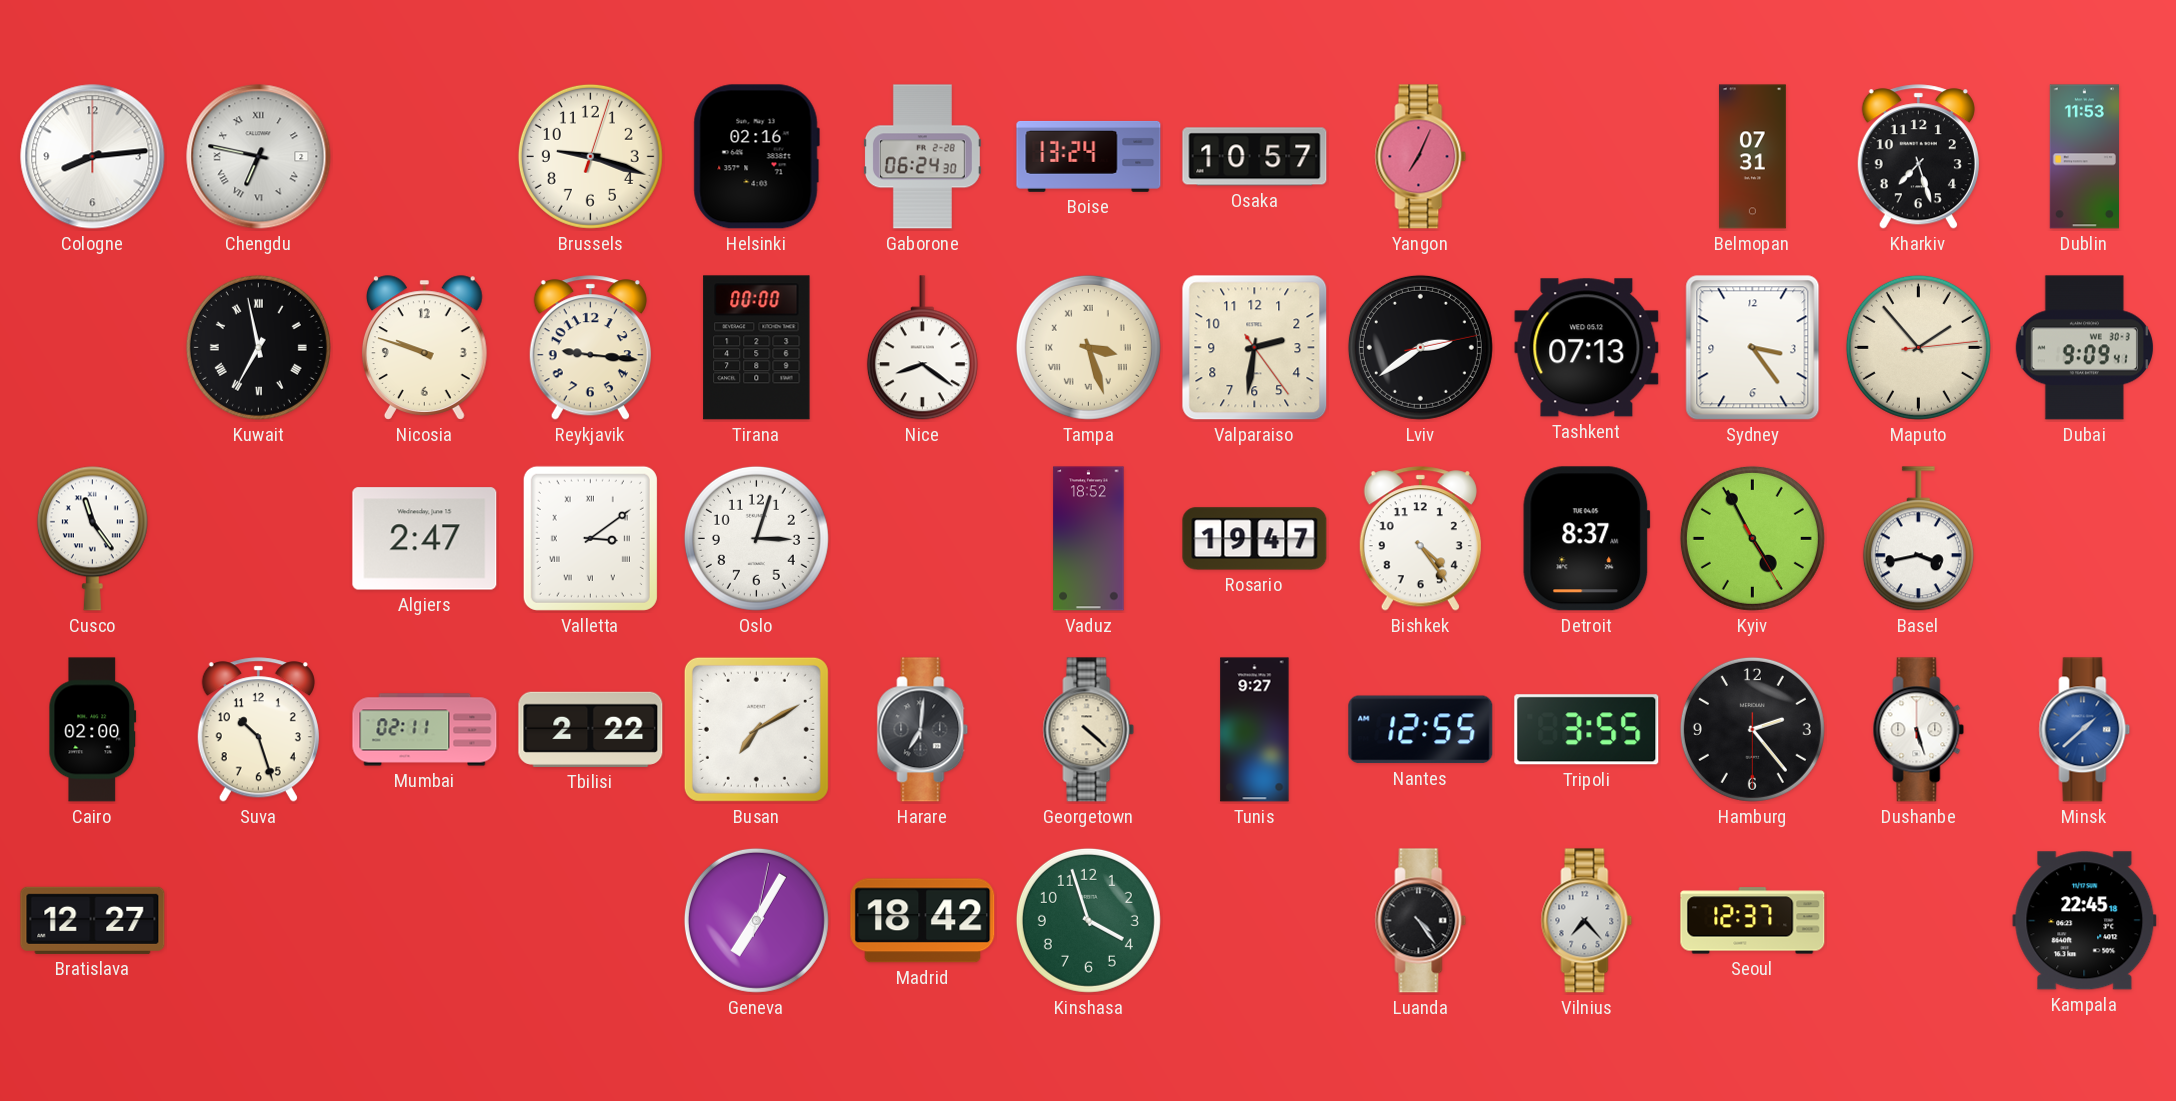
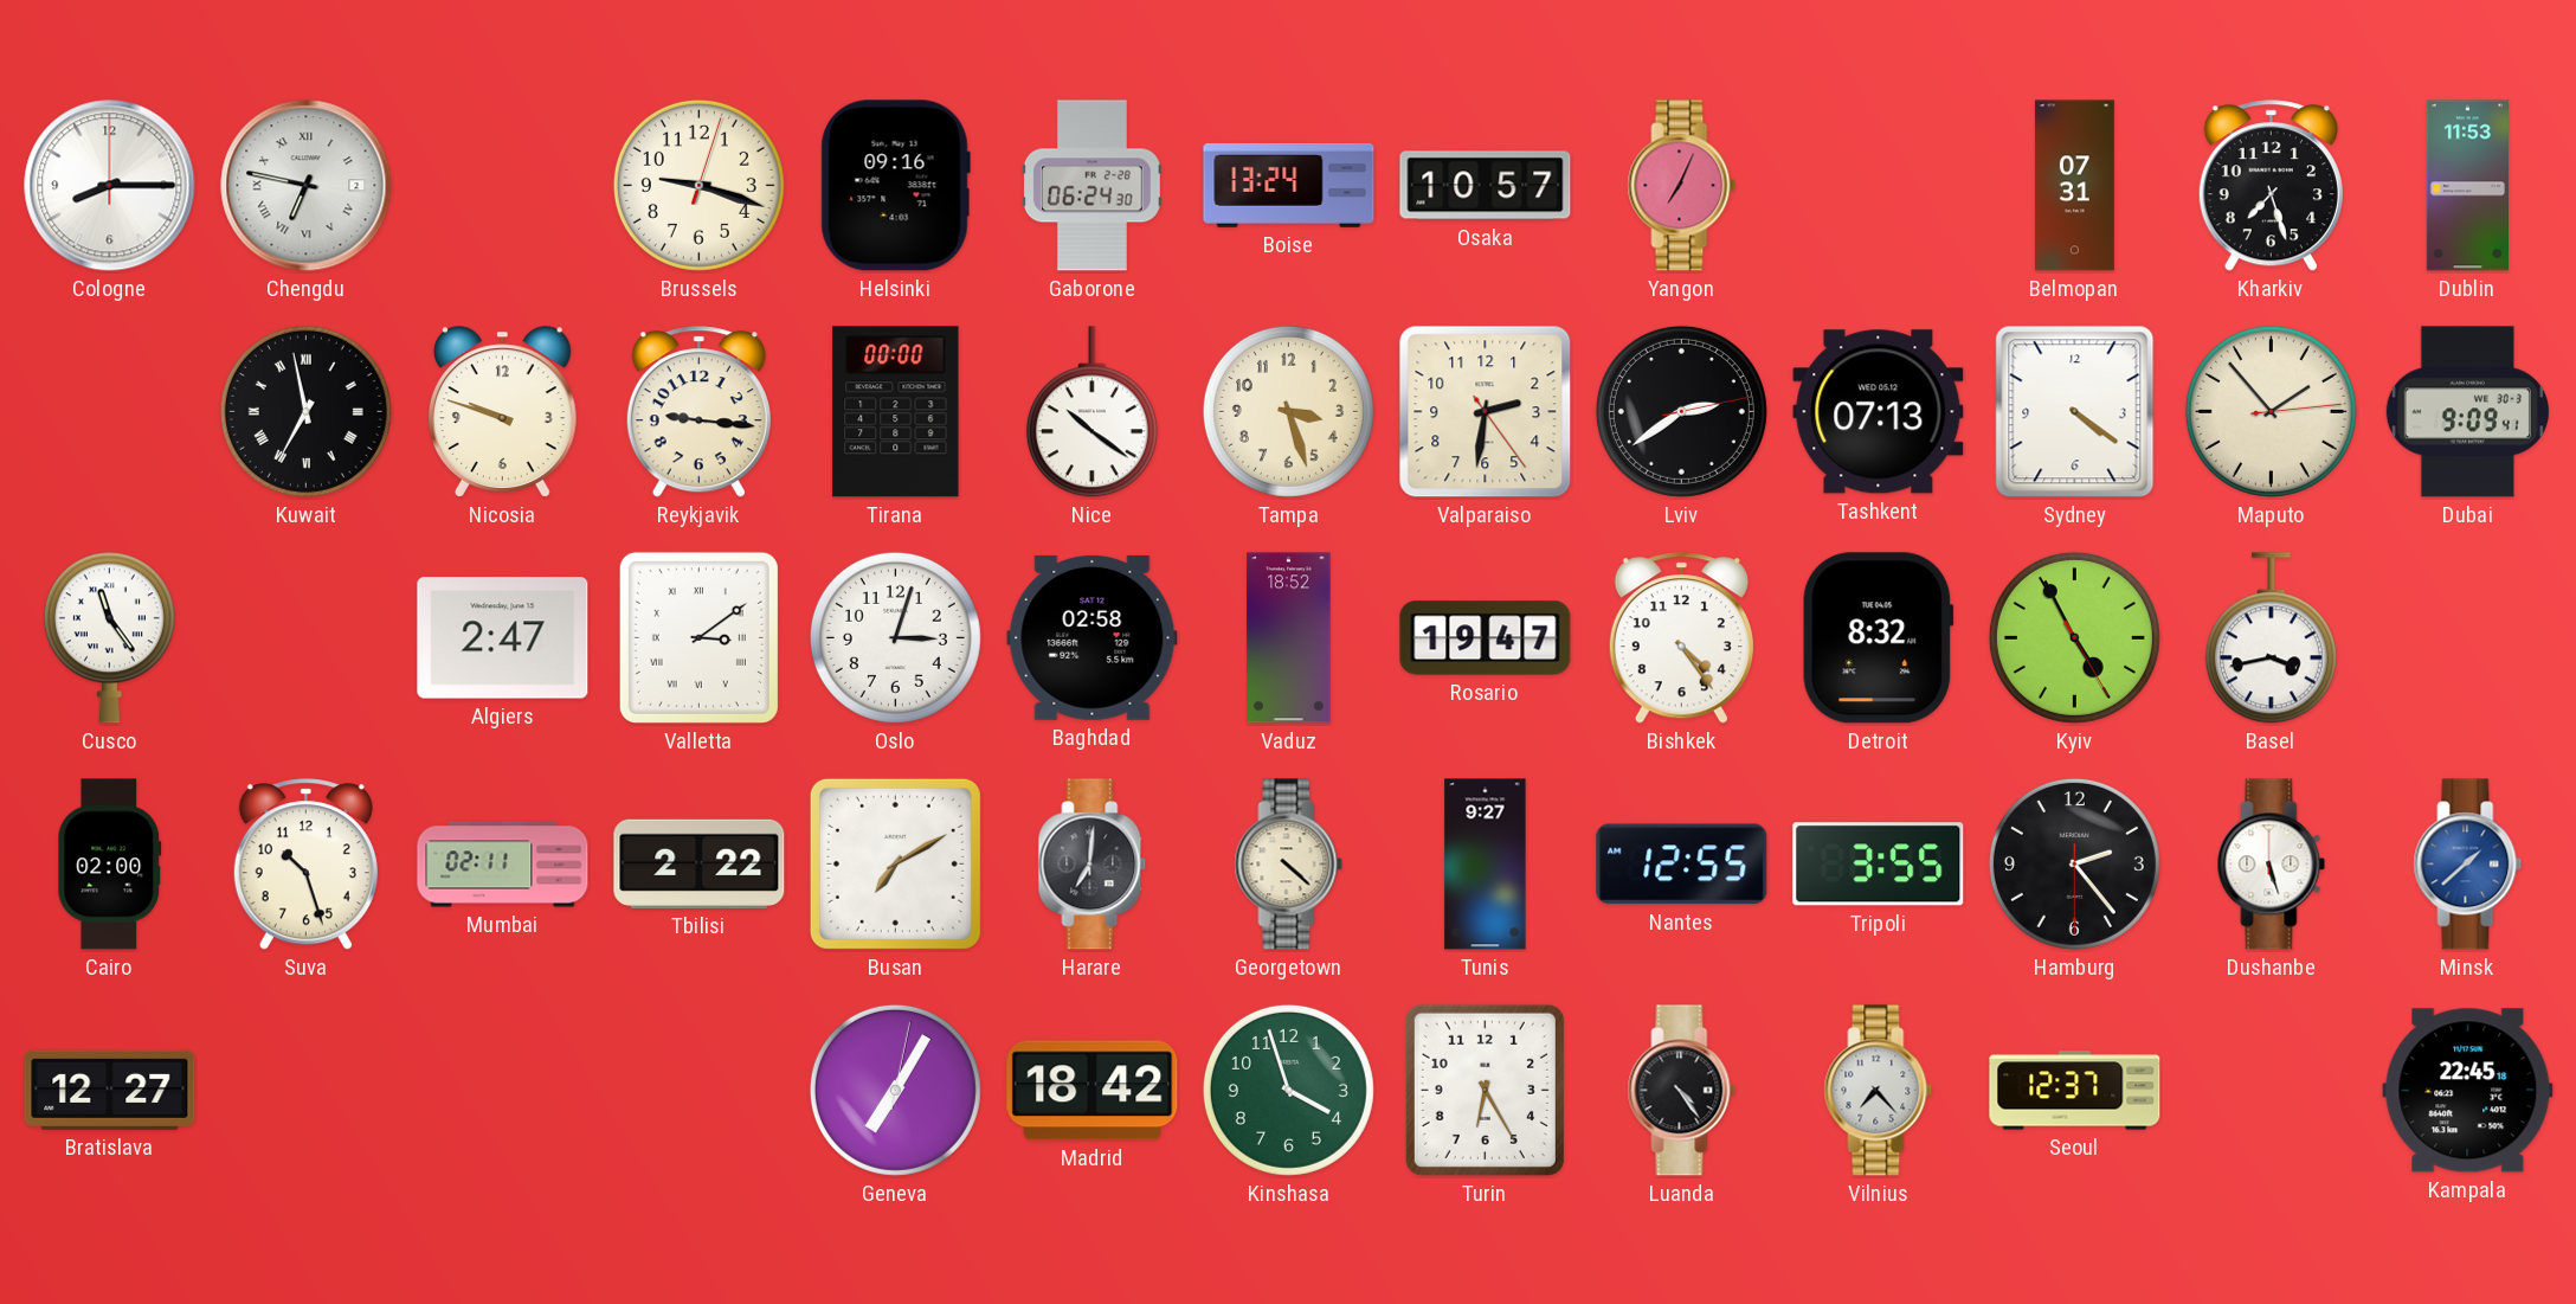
Cologne: 8:14 -> 8:15
Helsinki: 02:16 -> 09:16
Nice: 8:21 -> 10:21
Tampa numerals: Roman -> Arabic
Sydney: 3:24 -> 4:21
Baghdad: none -> 02:58
Detroit: 8:37 -> 8:32
Turin: none -> 6:25
